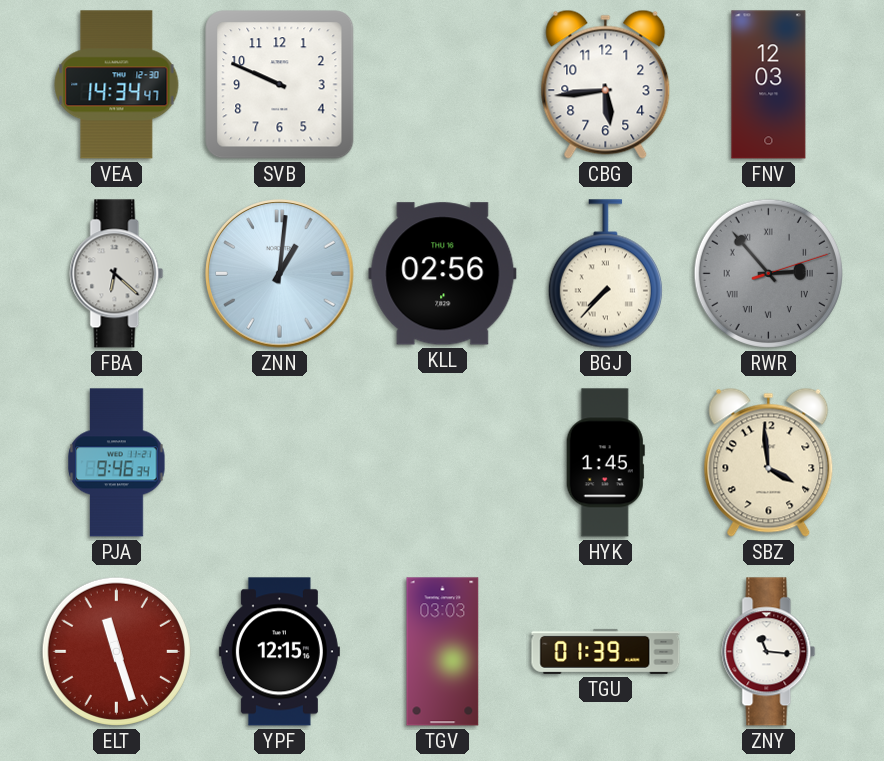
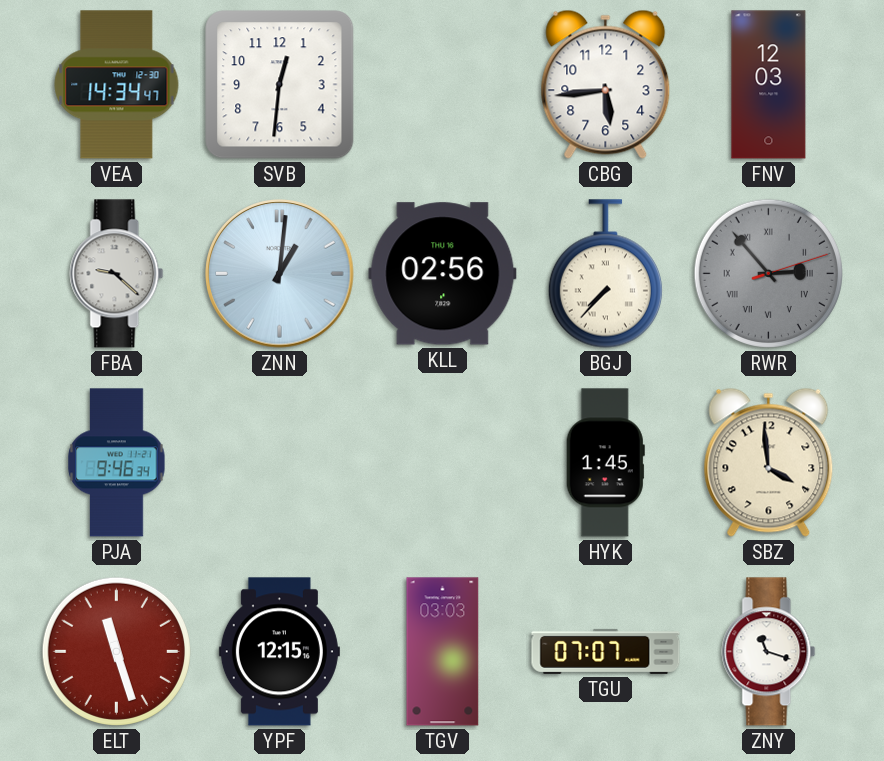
SVB: 9:49 -> 12:31
FBA: 6:22 -> 9:22
TGU: 01:39 -> 07:07
ZNY: 11:16 -> 11:18
